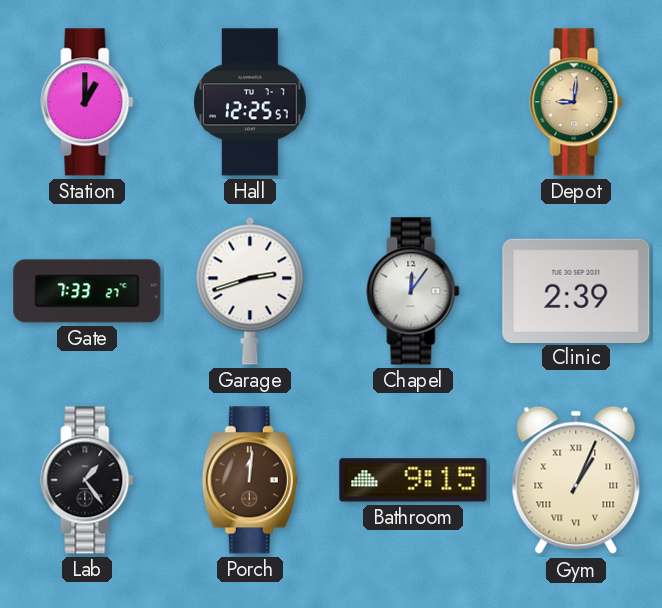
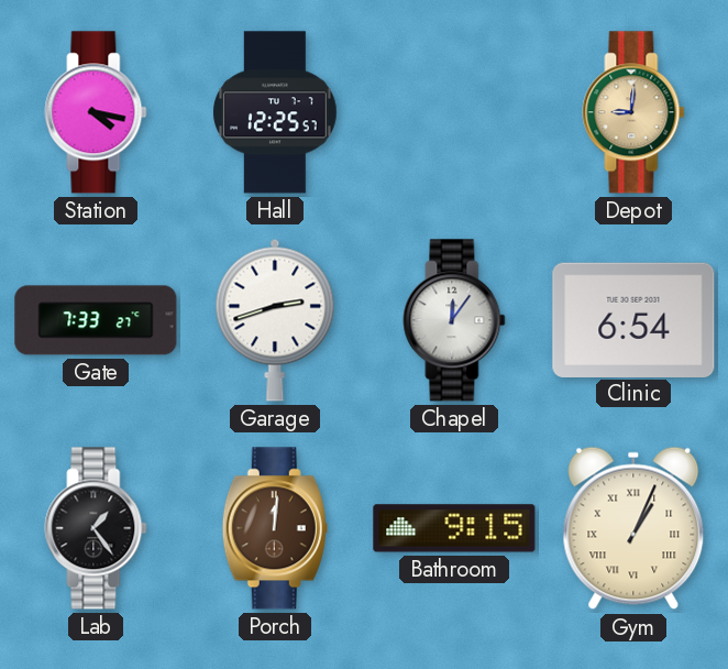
Station: 1:00 -> 4:17
Clinic: 2:39 -> 6:54
